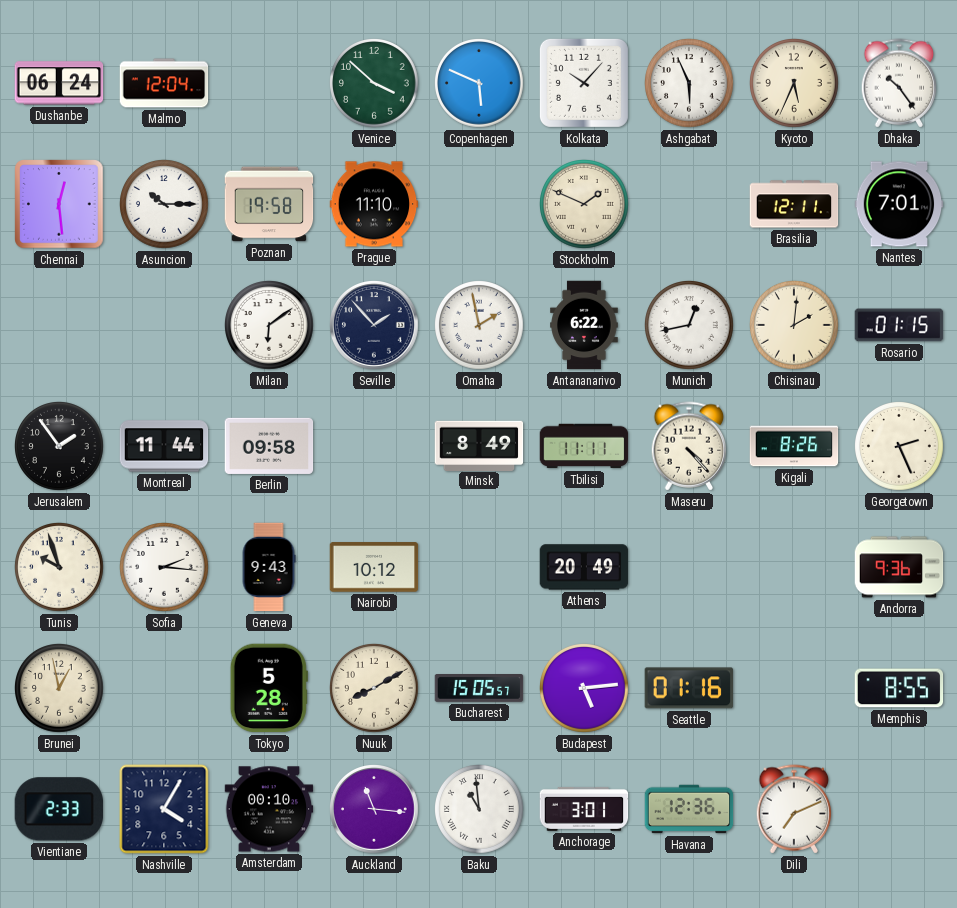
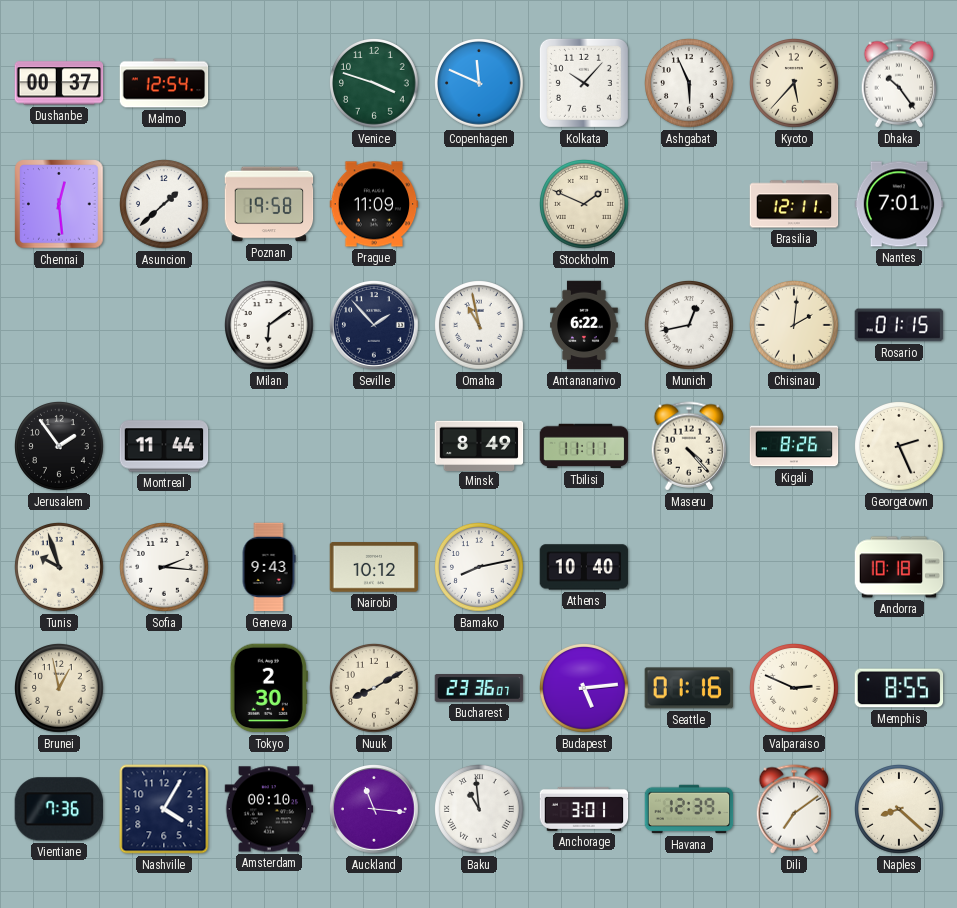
Dushanbe: 06:24 -> 00:37
Malmo: 12:04 -> 12:54
Venice: 3:52 -> 3:48
Copenhagen: 5:49 -> 11:49
Kyoto: 5:34 -> 5:37
Asuncion: 10:15 -> 1:38
Prague: 11:10 -> 11:09
Omaha: 1:58 -> 10:58
Berlin: 09:58 -> none
Bamako: none -> 8:13
Athens: 20:49 -> 10:40
Andorra: 9:36 -> 10:18
Tokyo: 5:28 -> 2:30
Bucharest: 15:05 -> 23:36
Valparaiso: none -> 2:49
Vientiane: 2:33 -> 7:36
Havana: 12:36 -> 12:39
Dili: 7:11 -> 7:09
Naples: none -> 8:22
